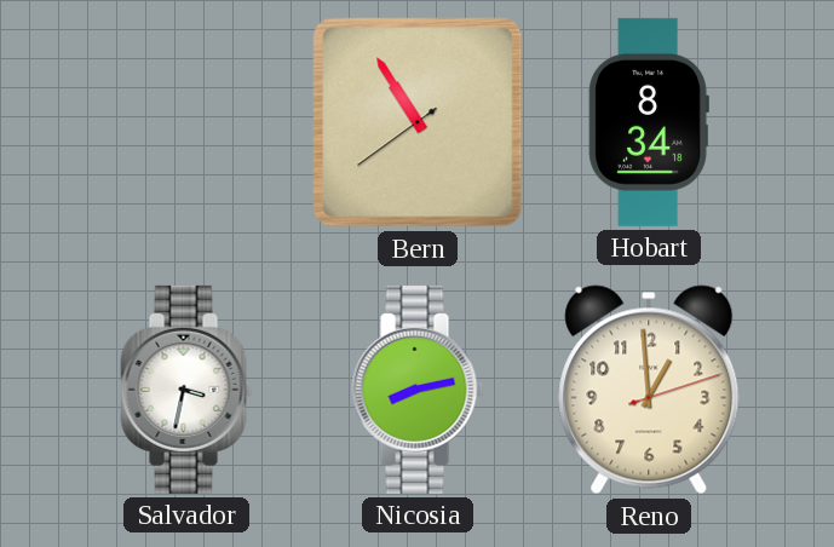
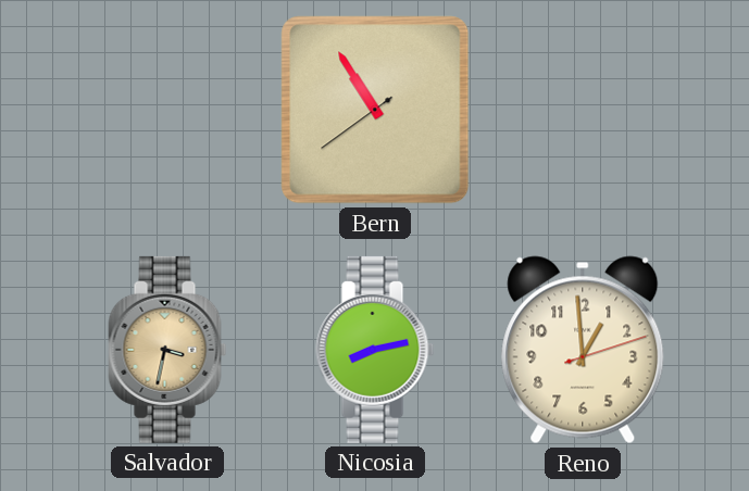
Hobart: 8:34 -> none
Salvador dial: white -> champagne
